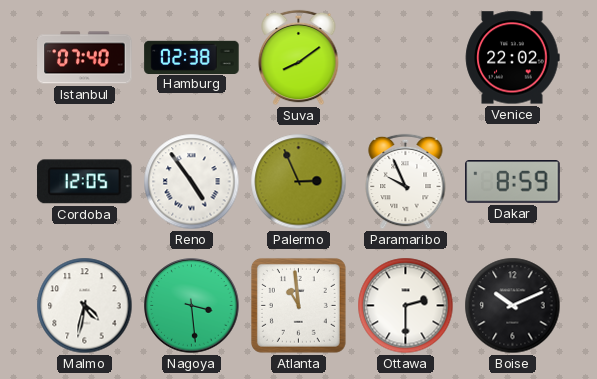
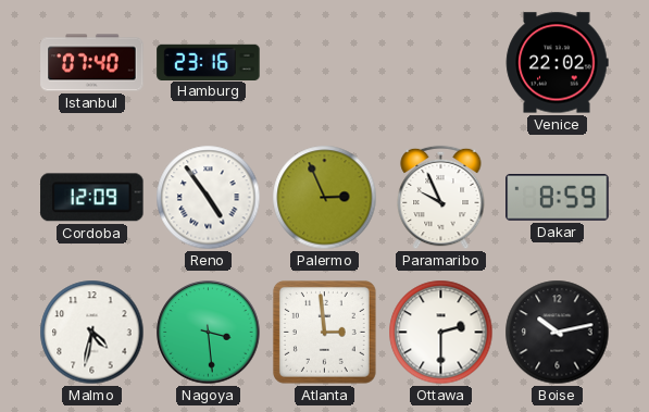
Hamburg: 02:38 -> 23:16
Suva: 8:09 -> none
Cordoba: 12:05 -> 12:09
Atlanta: 10:59 -> 2:59
Boise: 10:11 -> 10:13
